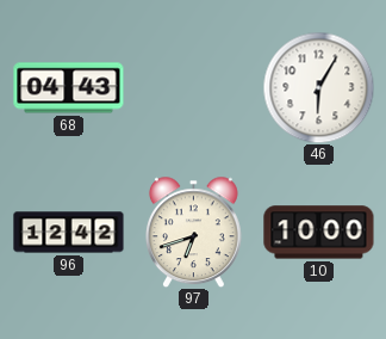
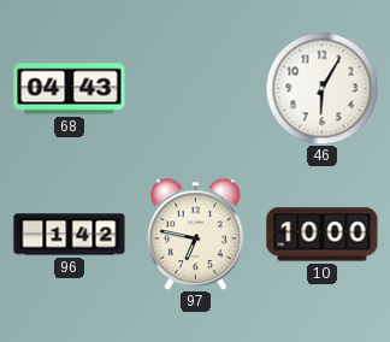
96: 12:42 -> 1:42
97: 6:42 -> 6:47
